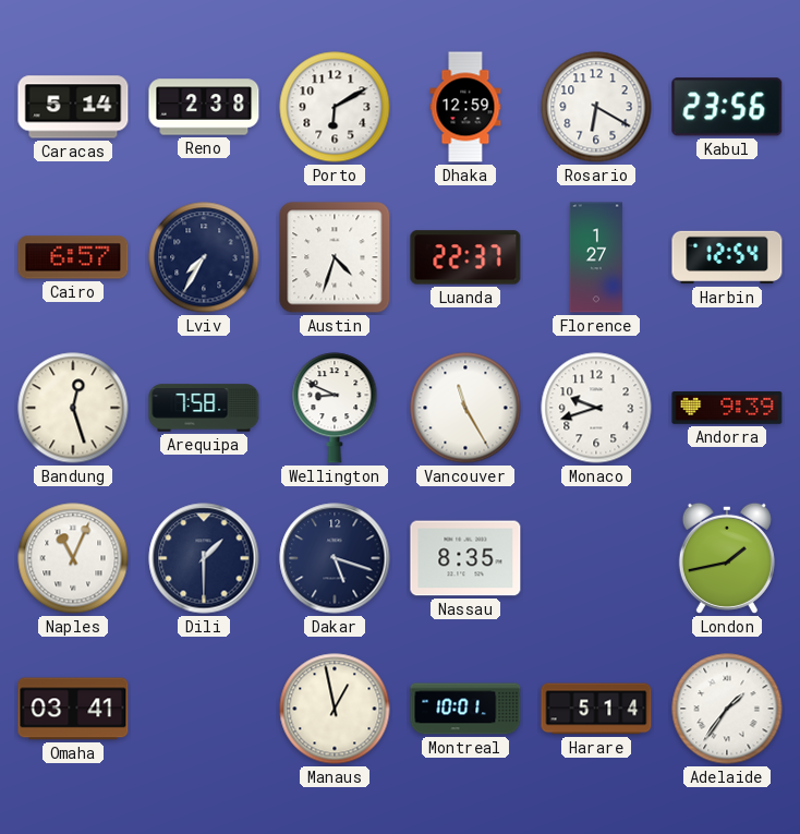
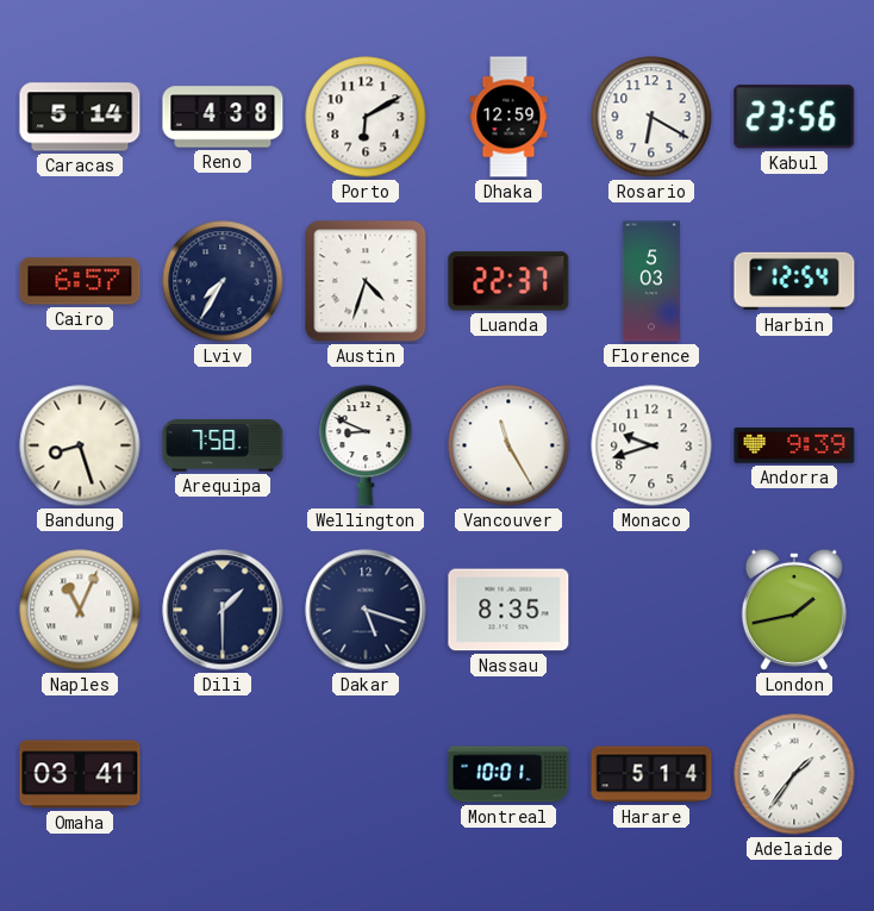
Reno: 2:38 -> 4:38
Florence: 1:27 -> 5:03
Bandung: 12:27 -> 8:27
Manaus: 12:58 -> none
